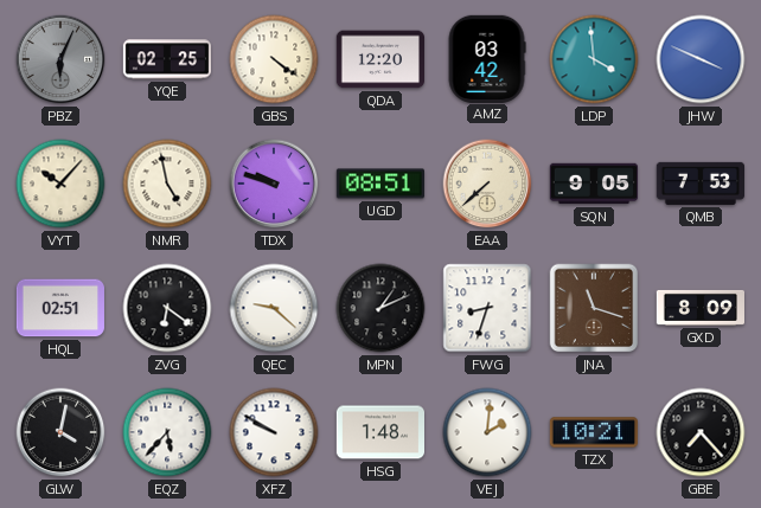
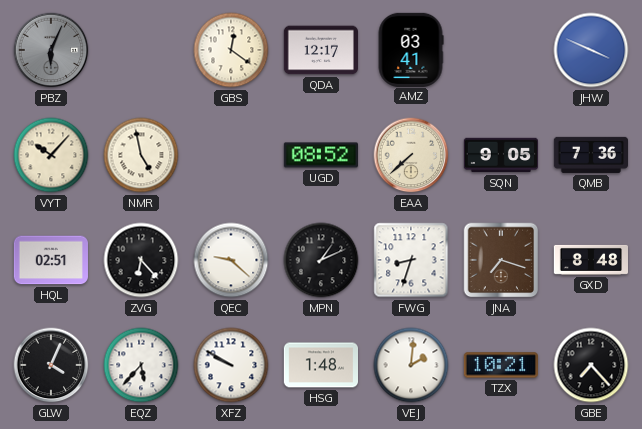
YQE: 02:25 -> none
GBS: 4:21 -> 12:21
QDA: 12:20 -> 12:17
AMZ: 03:42 -> 03:41
LDP: 3:59 -> none
TDX: 9:48 -> none
UGD: 08:51 -> 08:52
QMB: 7:53 -> 7:36
ZVG: 6:21 -> 6:23
JNA: 11:18 -> 7:18
GXD: 8:09 -> 8:48
GLW: 4:02 -> 4:04
